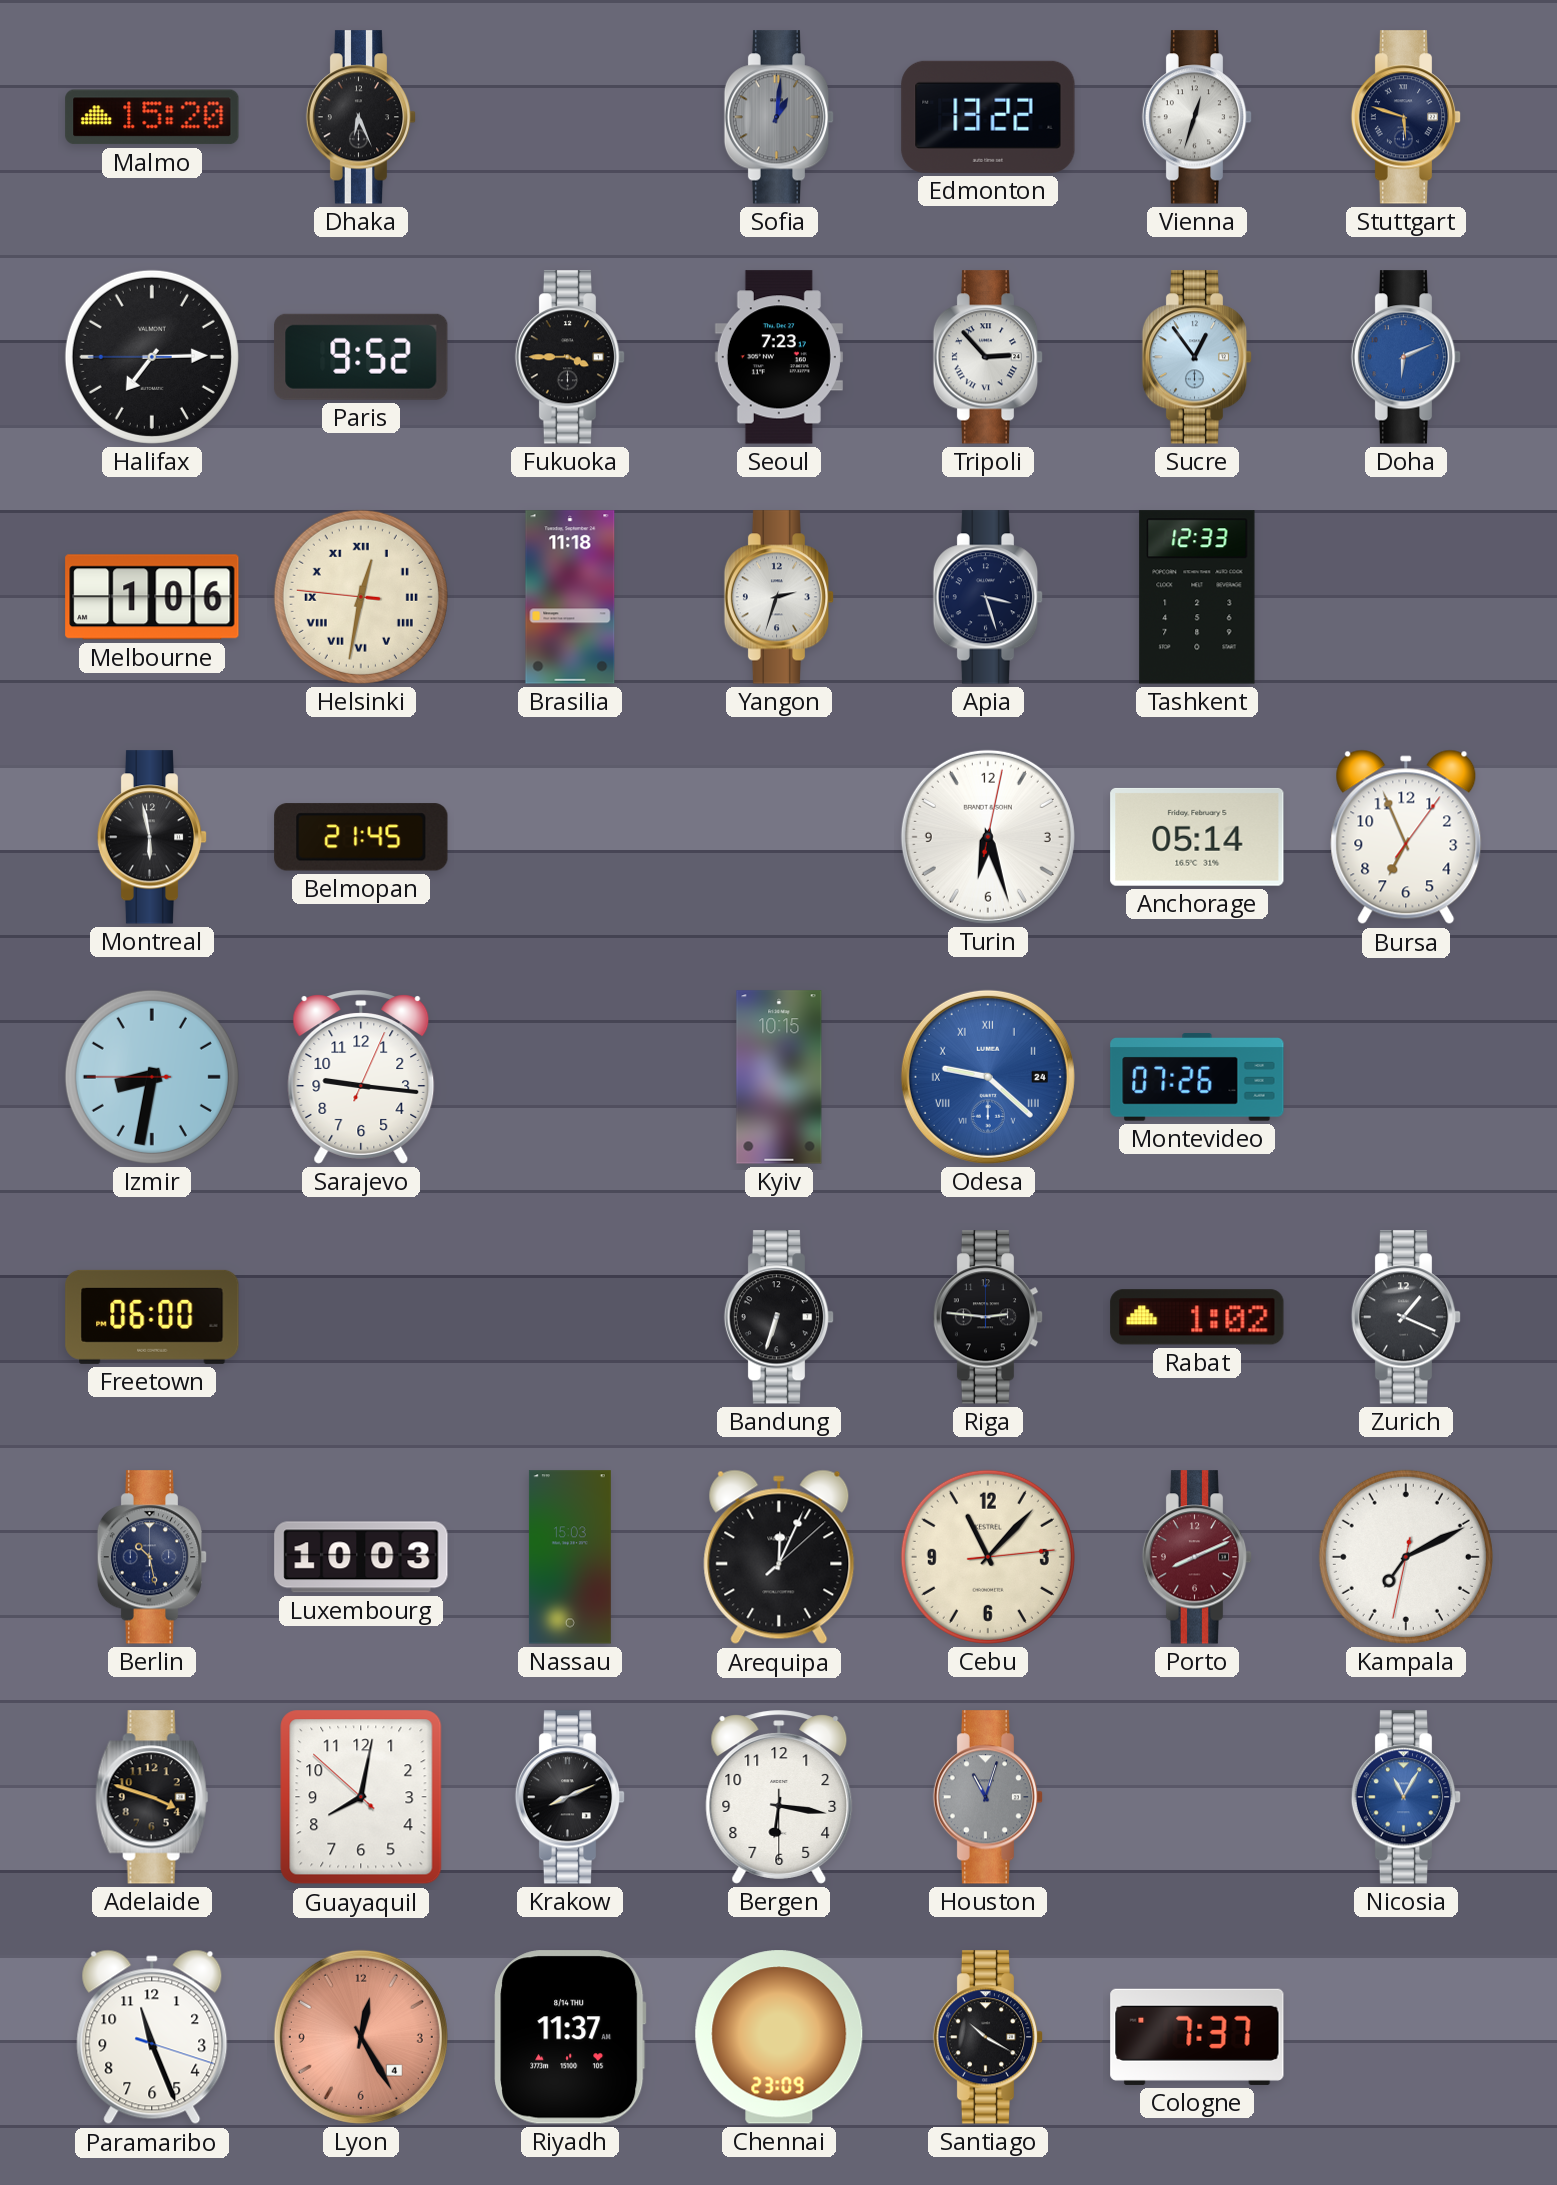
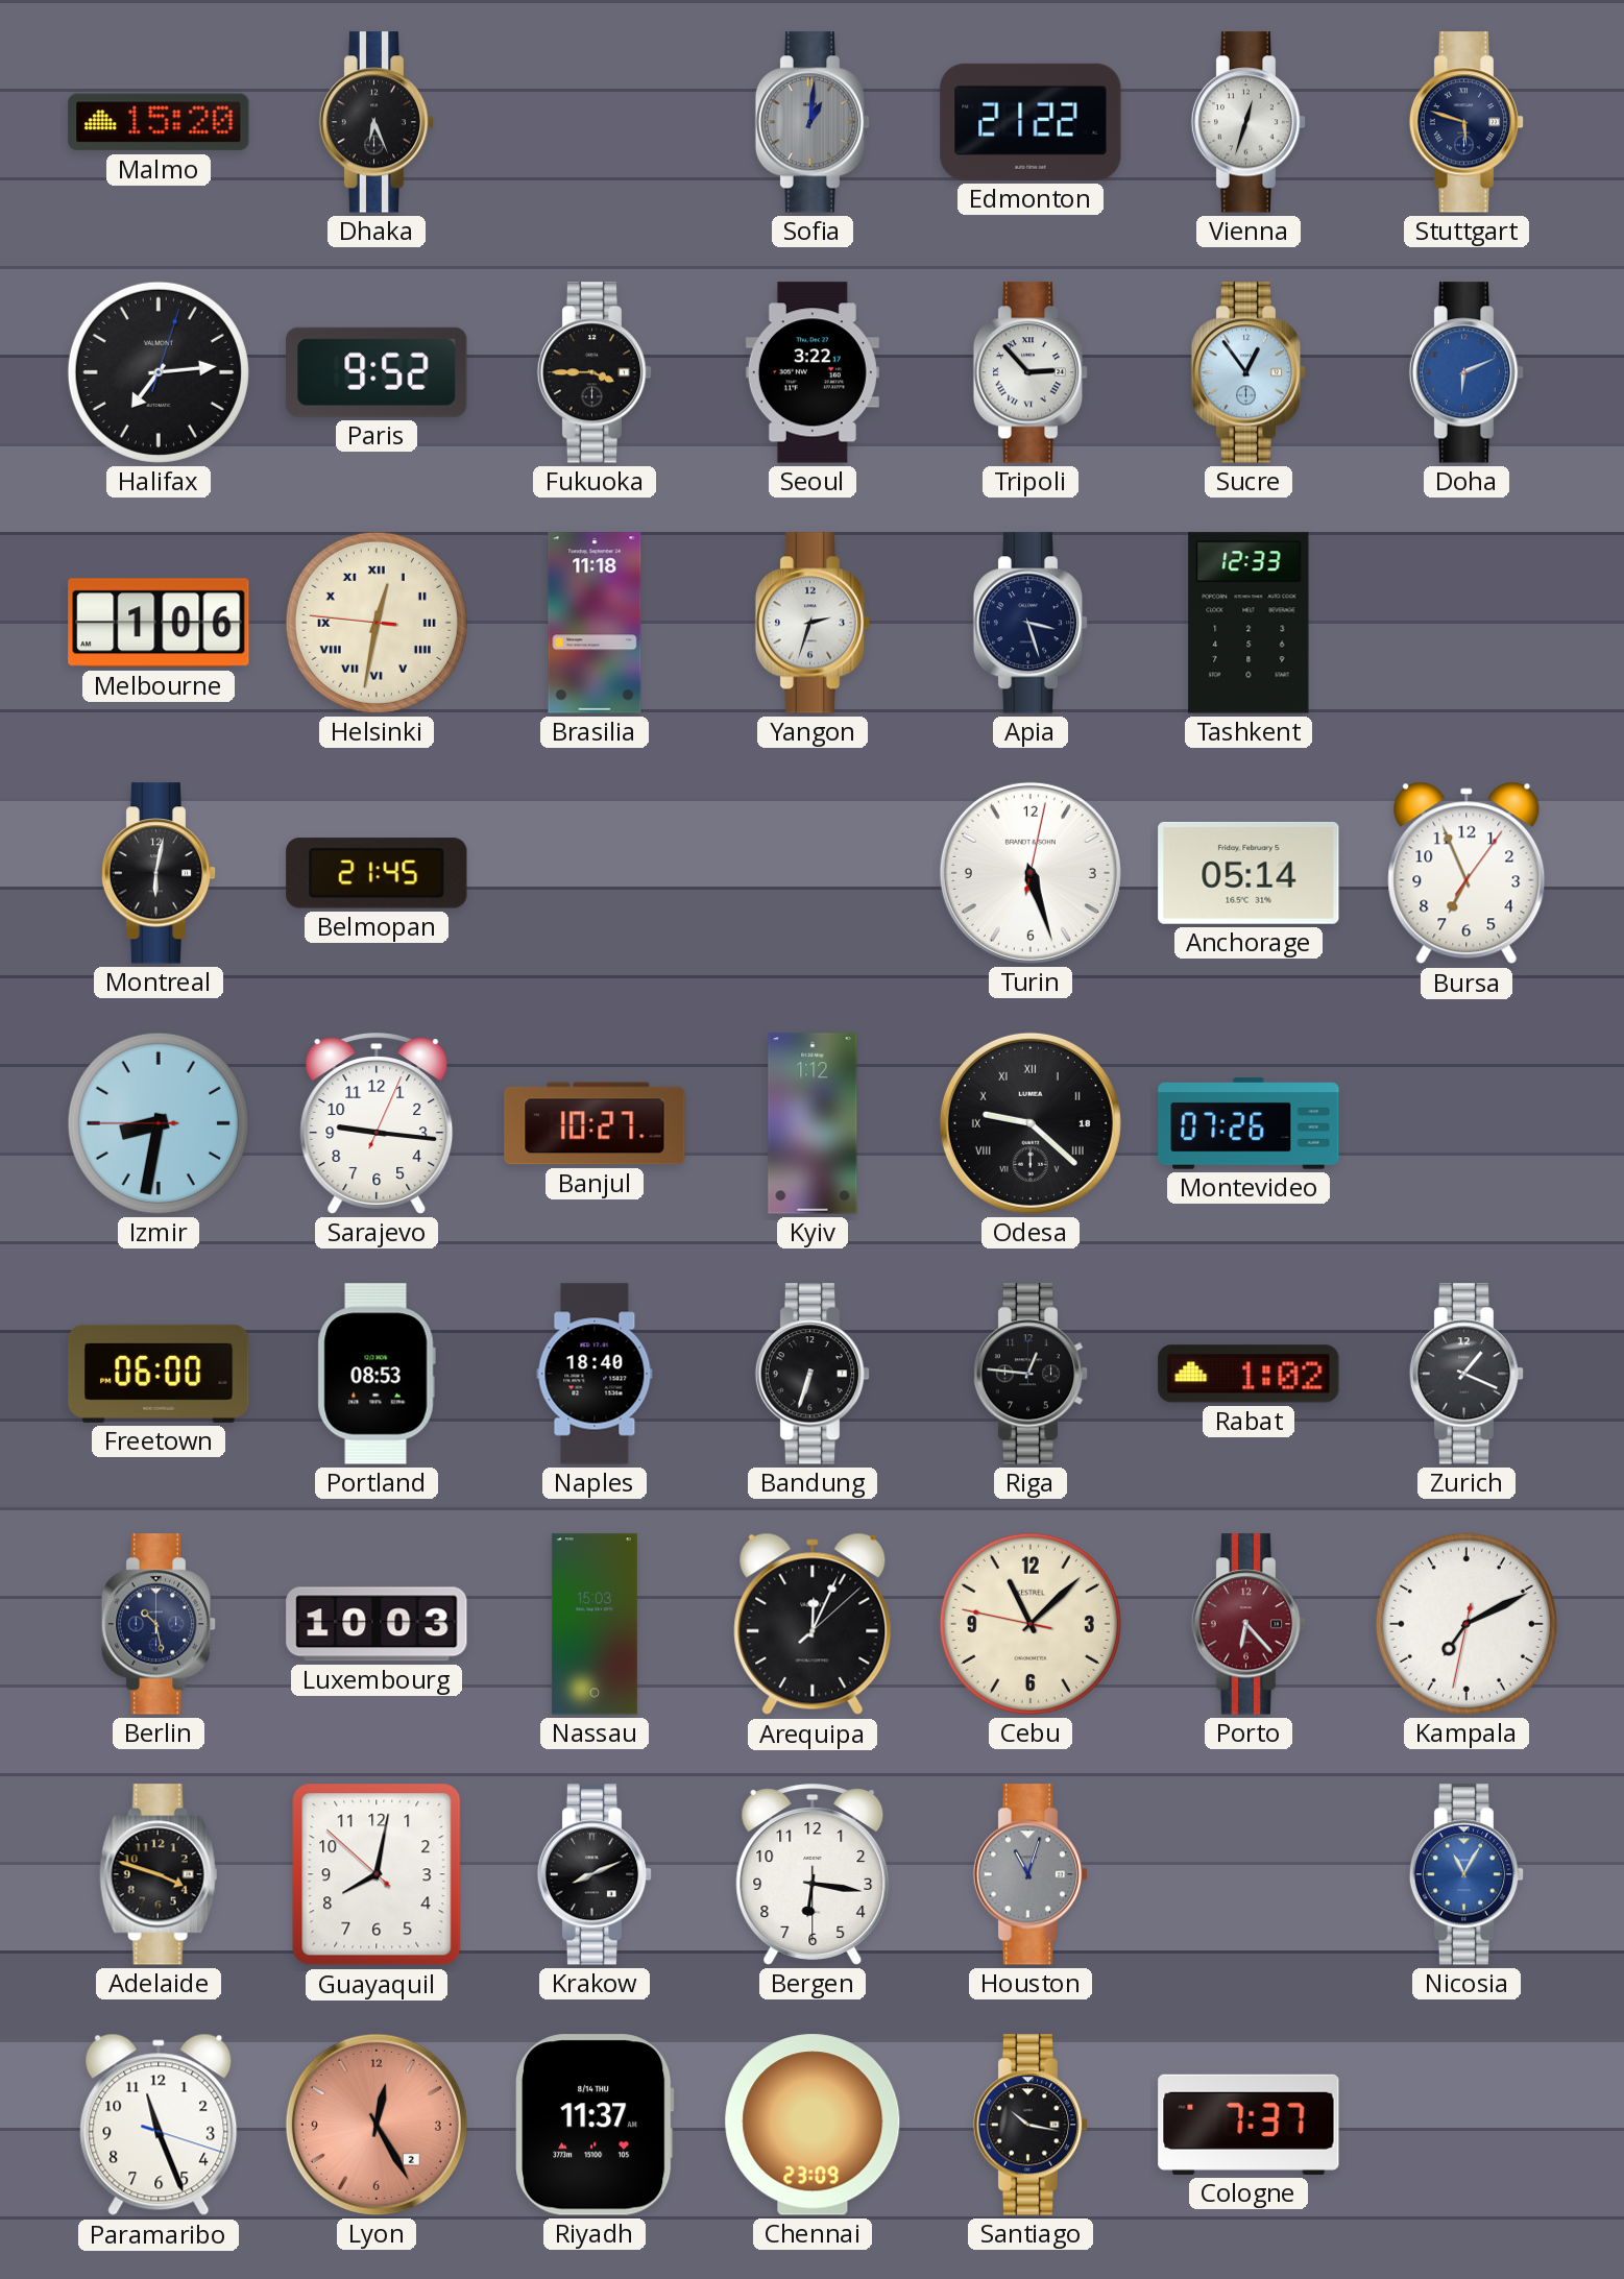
Edmonton: 13:22 -> 21:22
Halifax: 7:14:45 -> 7:14:03
Seoul: 7:23 -> 3:22
Montreal: 5:58 -> 6:02
Turin: 6:27 -> 5:27
Banjul: none -> 10:27
Kyiv: 10:15 -> 1:12
Odesa date: 24 -> 18
Odesa dial: blue -> black
Portland: none -> 08:53
Naples: none -> 18:40
Riga: 2:46 -> 12:46
Cebu: 11:07:14 -> 11:07:47
Porto: 8:11 -> 6:23
Lyon date: 4 -> 2
Santiago: 10:20 -> 10:17
